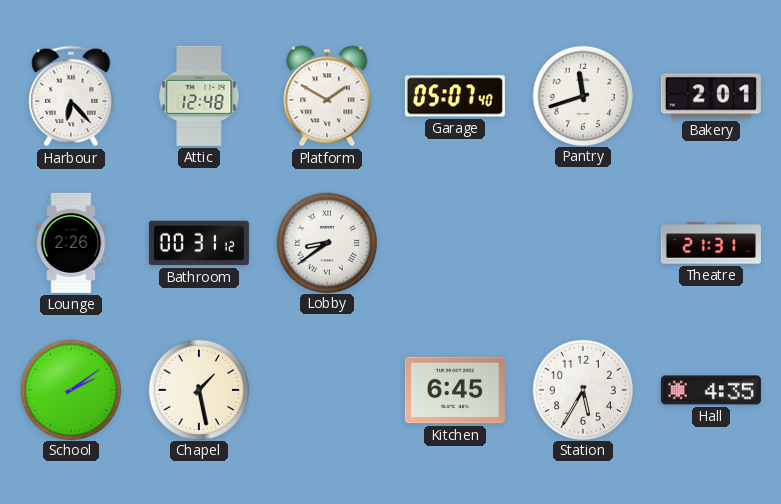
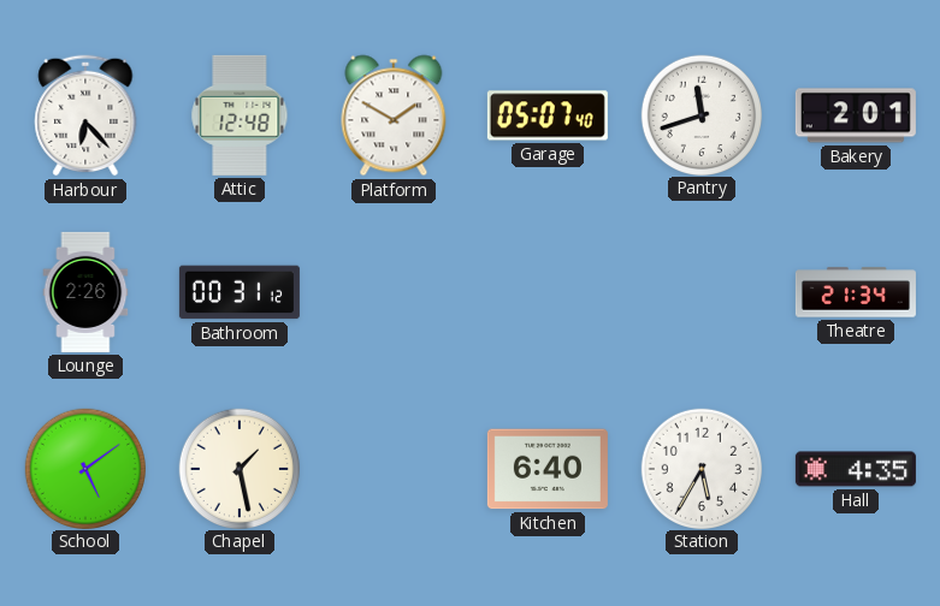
Lobby: 8:39 -> none
Theatre: 21:31 -> 21:34
School: 2:09 -> 5:09
Kitchen: 6:45 -> 6:40
